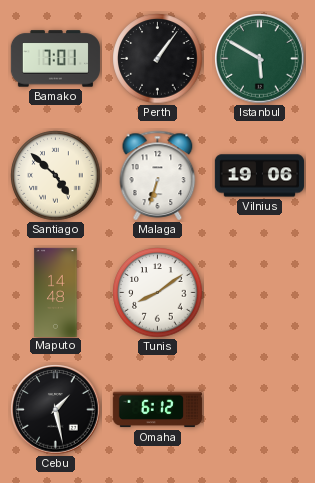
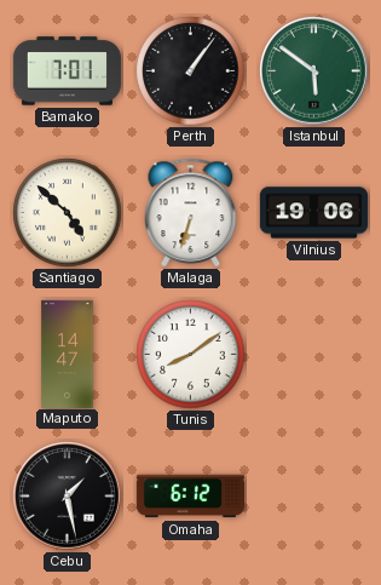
Istanbul: 5:50 -> 5:51
Maputo: 14:48 -> 14:47
